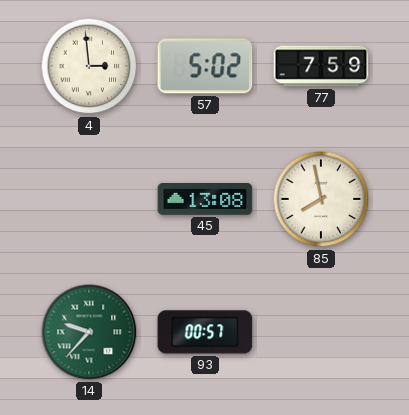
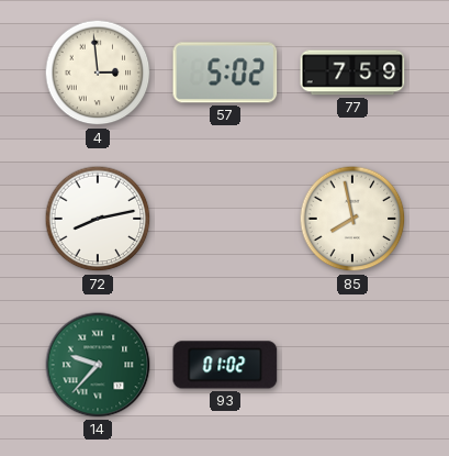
72: none -> 8:13
45: 13:08 -> none
93: 00:57 -> 01:02
